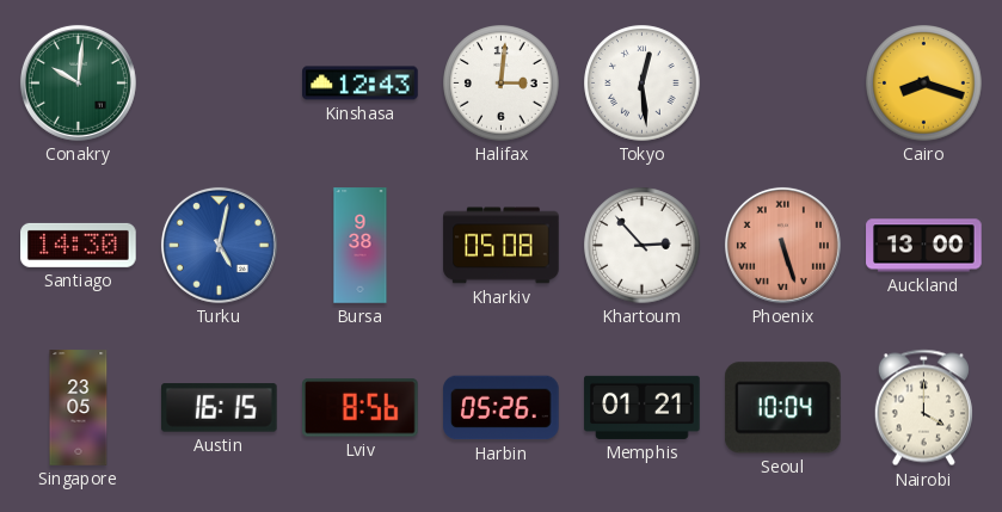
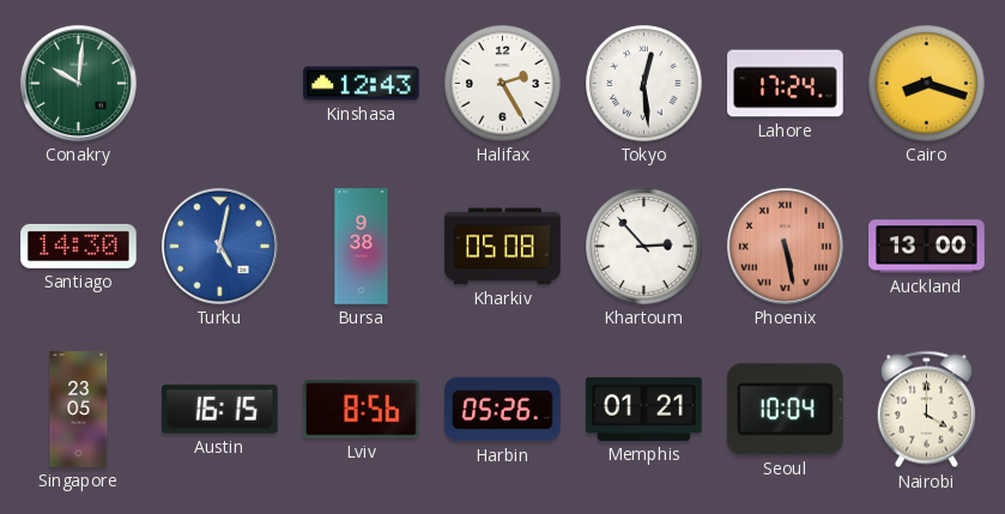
Halifax: 3:01 -> 2:25
Lahore: none -> 17:24
Phoenix: 5:27 -> 5:28
